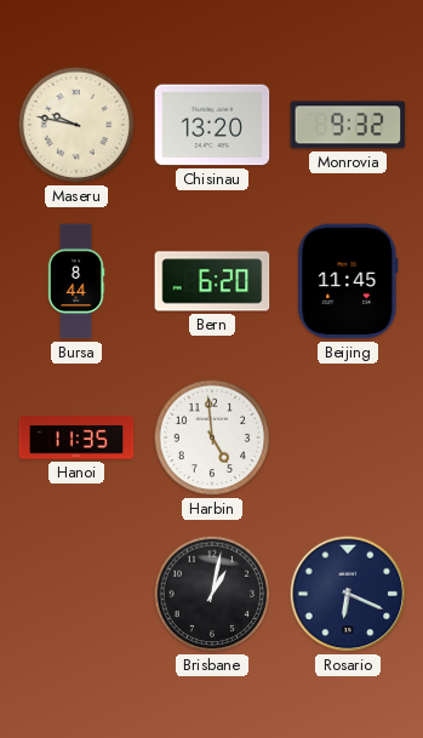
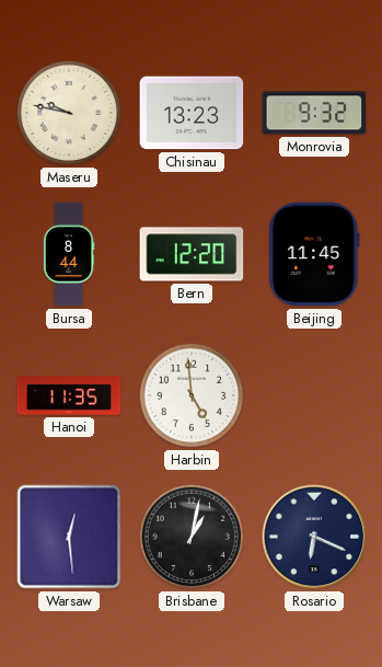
Chisinau: 13:20 -> 13:23
Bern: 6:20 -> 12:20
Warsaw: none -> 12:29
